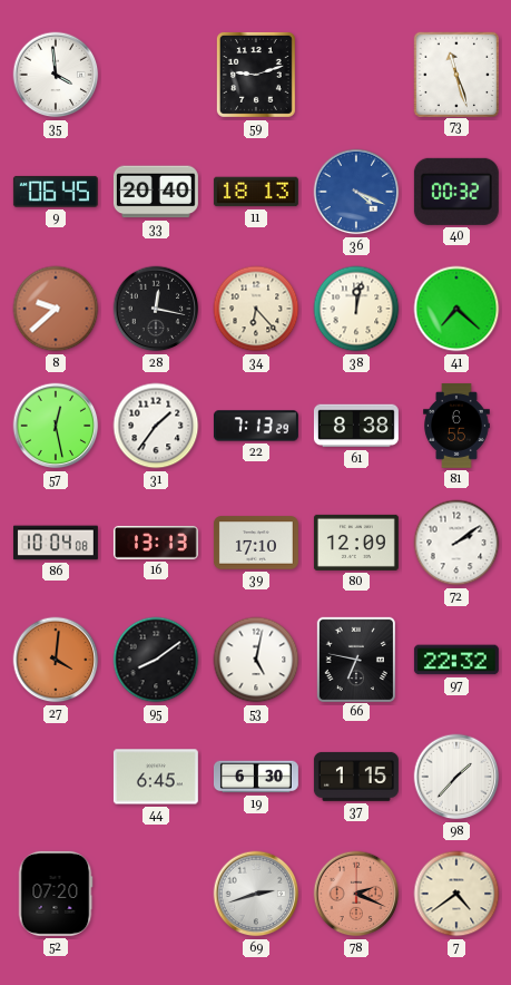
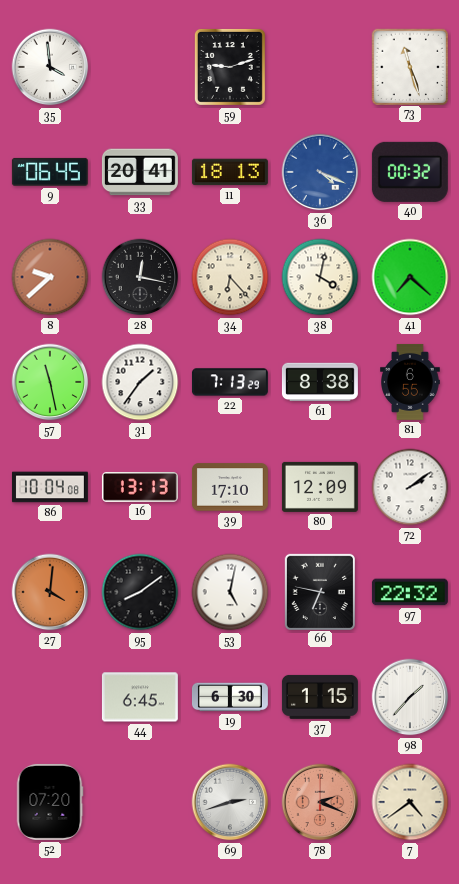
33: 20:40 -> 20:41
38: 12:02 -> 4:02
57: 12:28 -> 11:28
